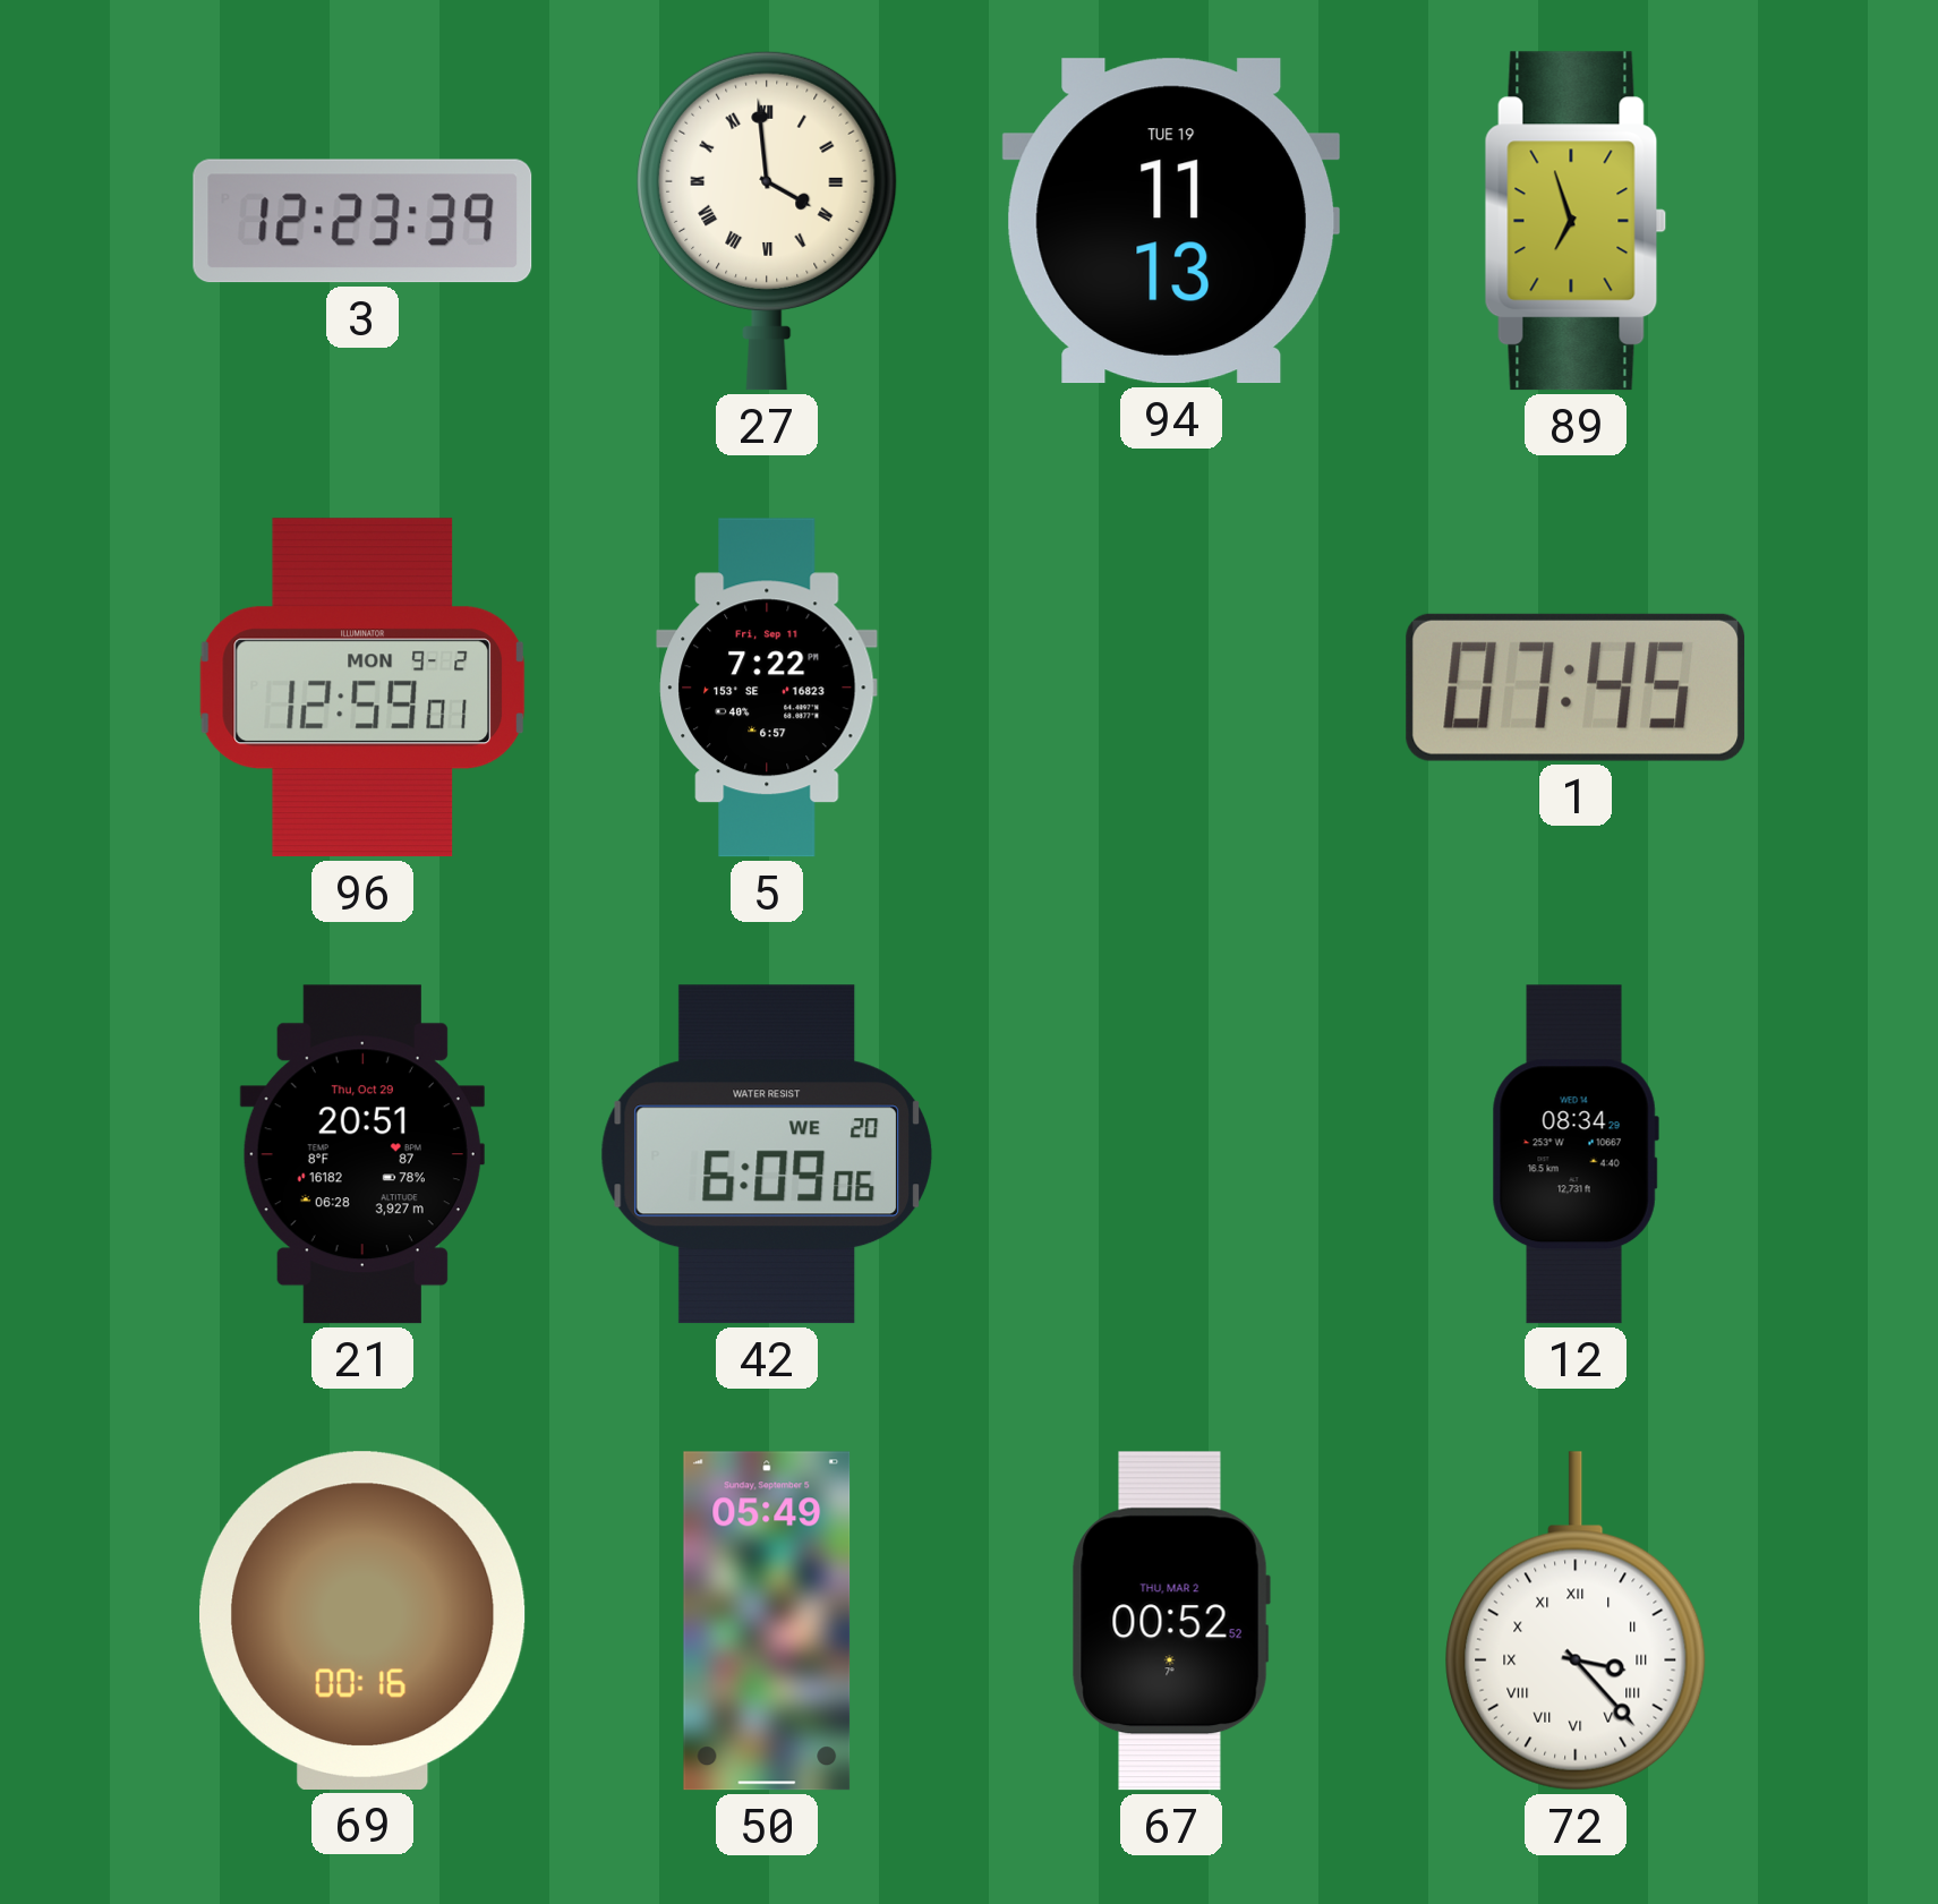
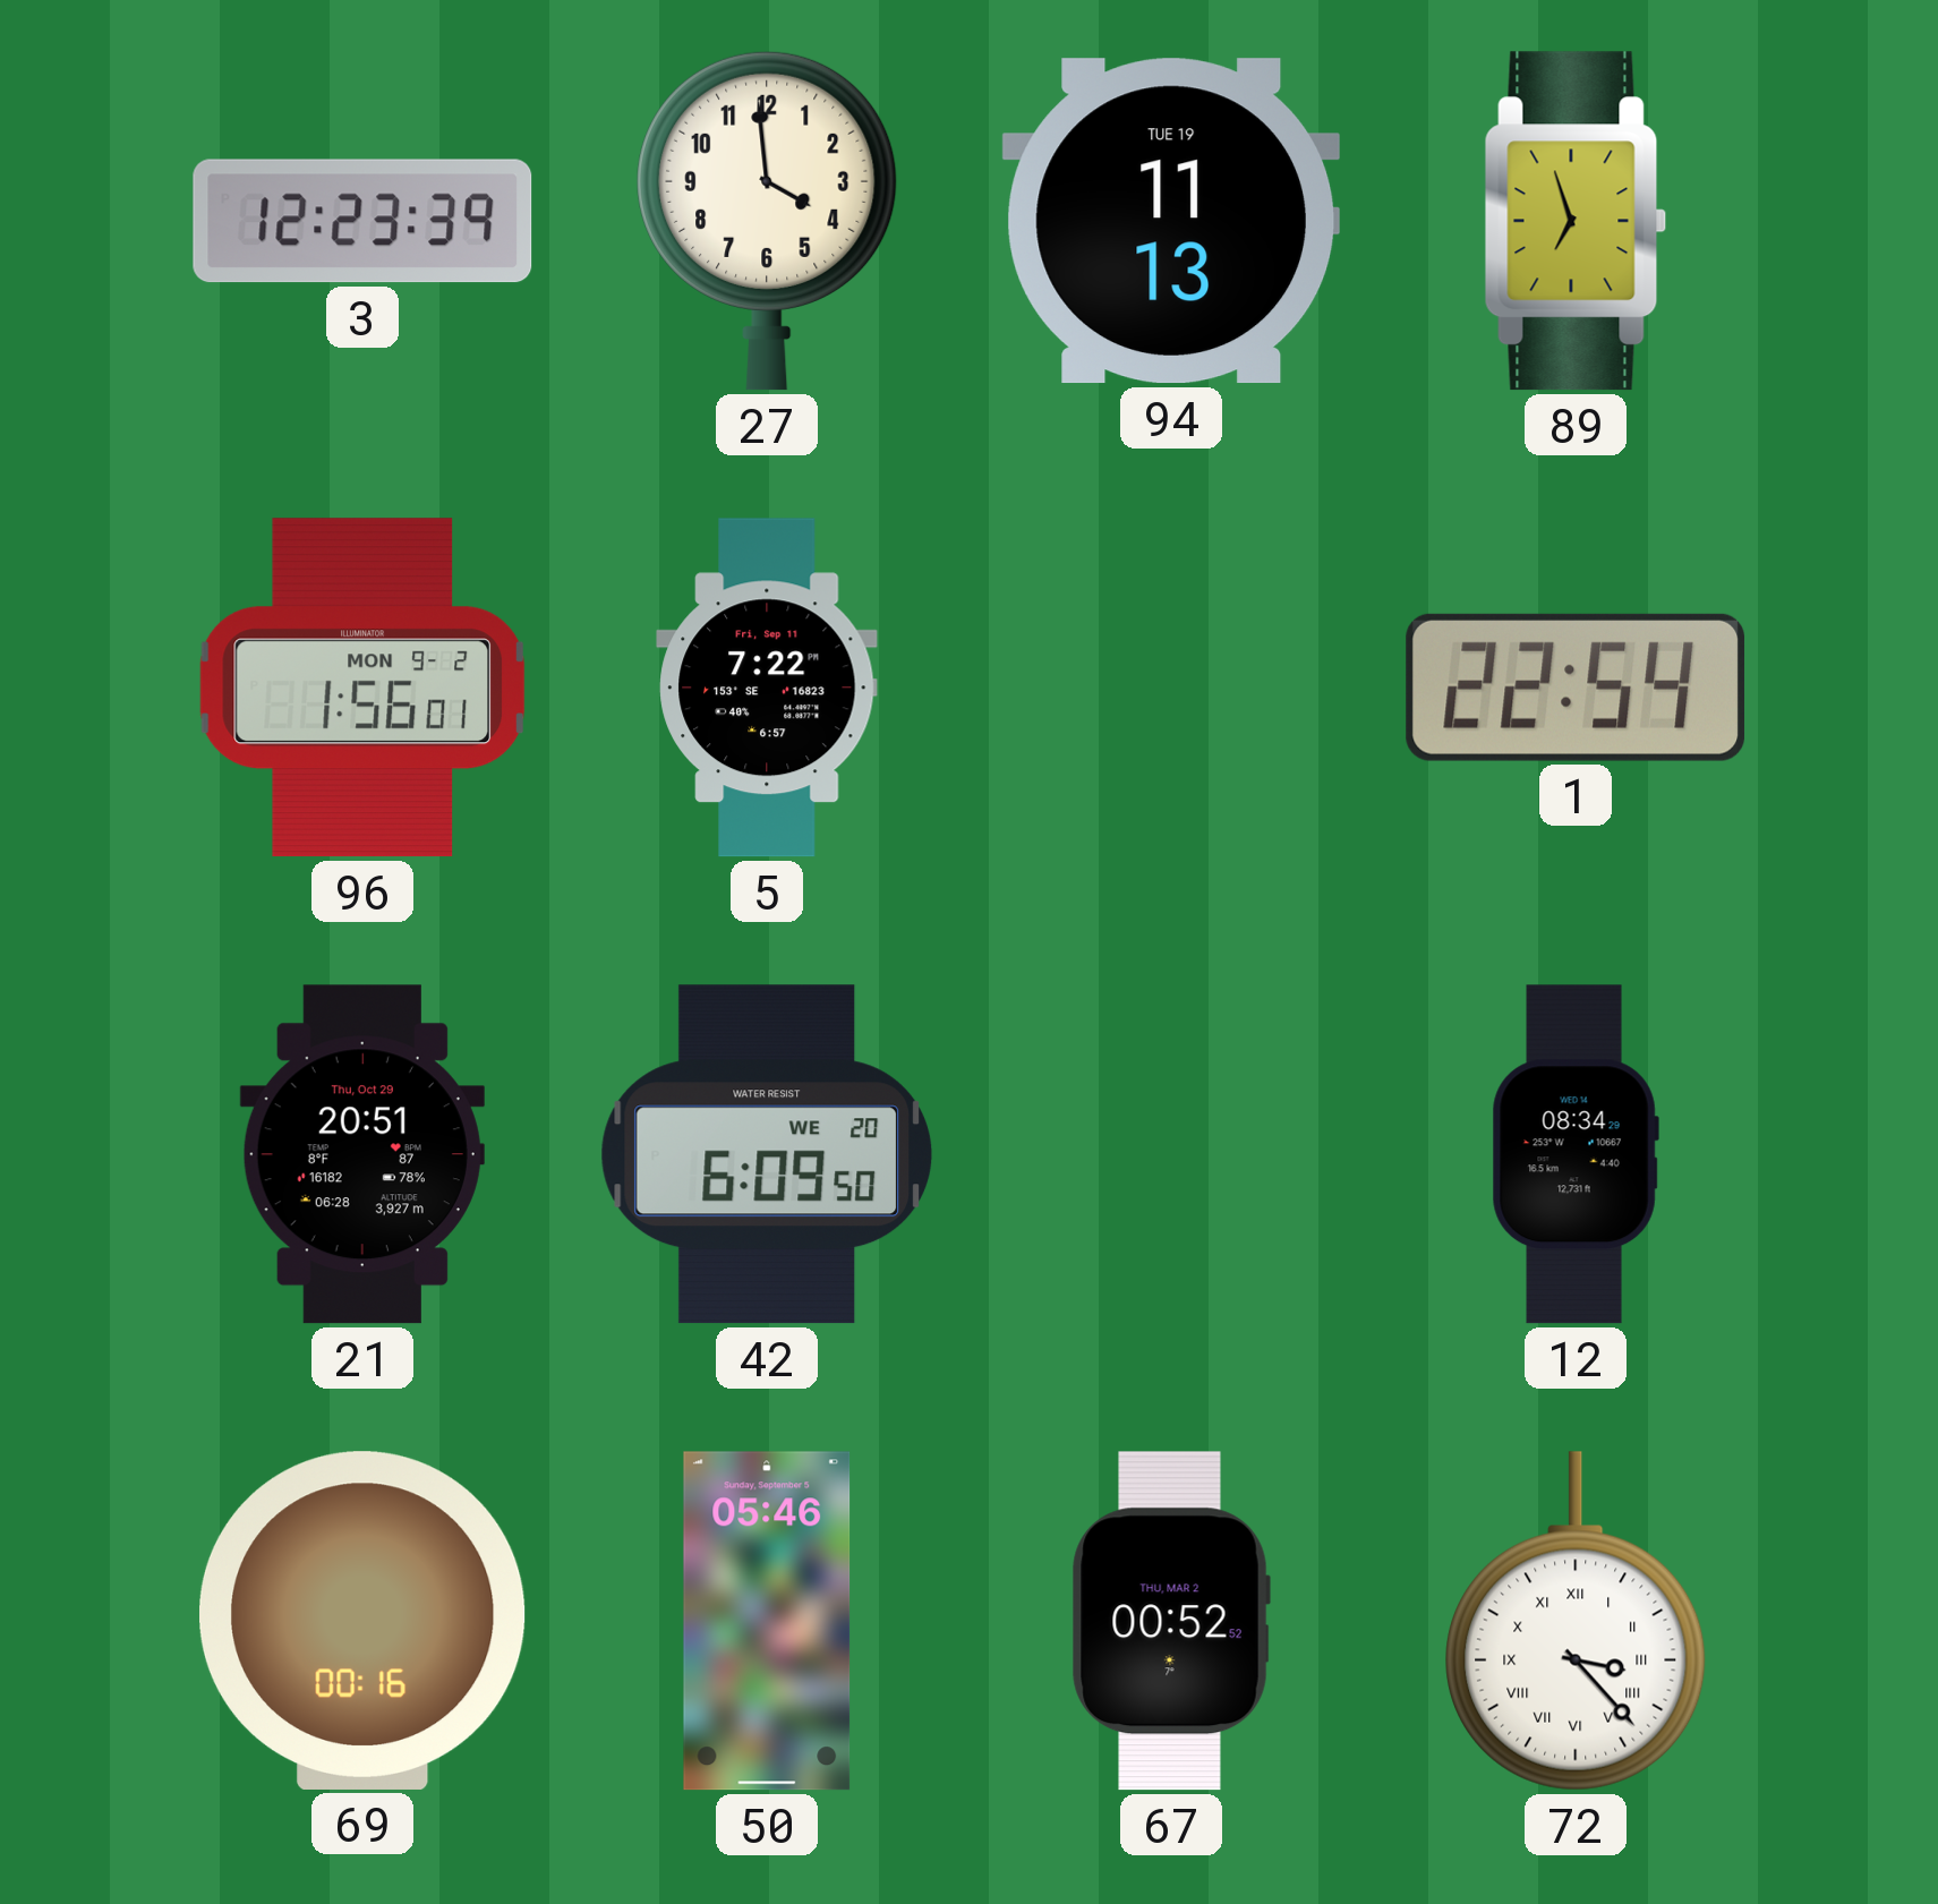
27 numerals: Roman -> Arabic
96: 12:59 -> 1:56
1: 07:45 -> 22:54
42: 6:09:06 -> 6:09:50
50: 05:49 -> 05:46
